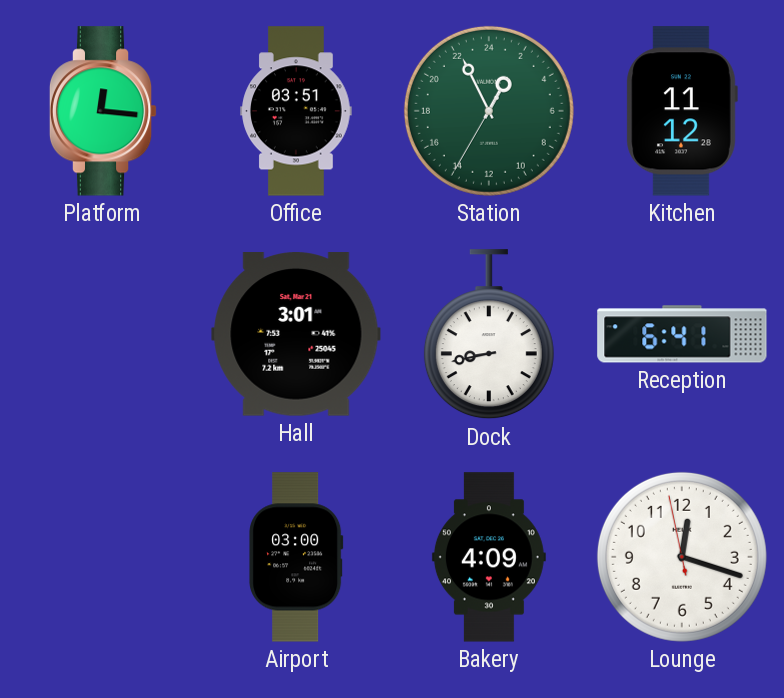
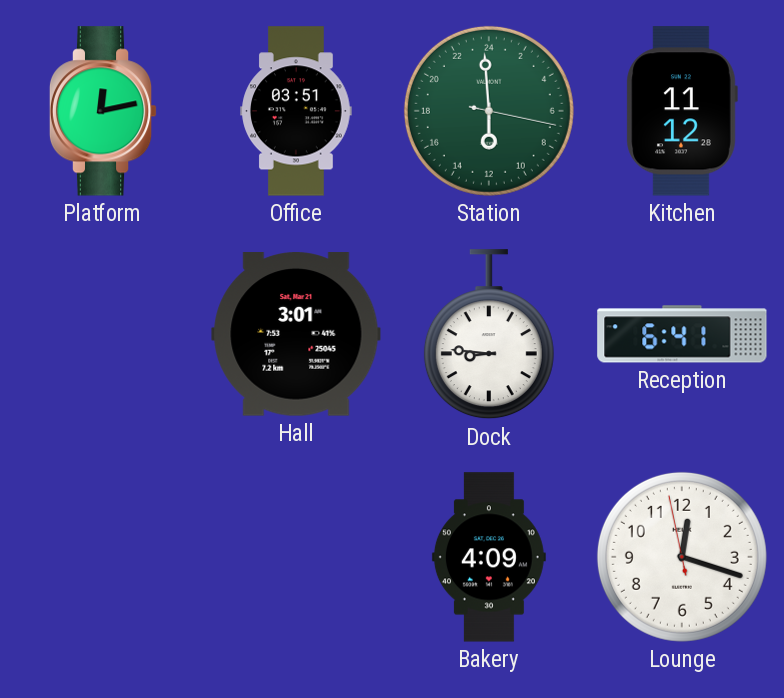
Platform: 12:16 -> 12:13
Station: 1:55 -> 11:59
Dock: 8:43 -> 8:46
Airport: 03:00 -> none
